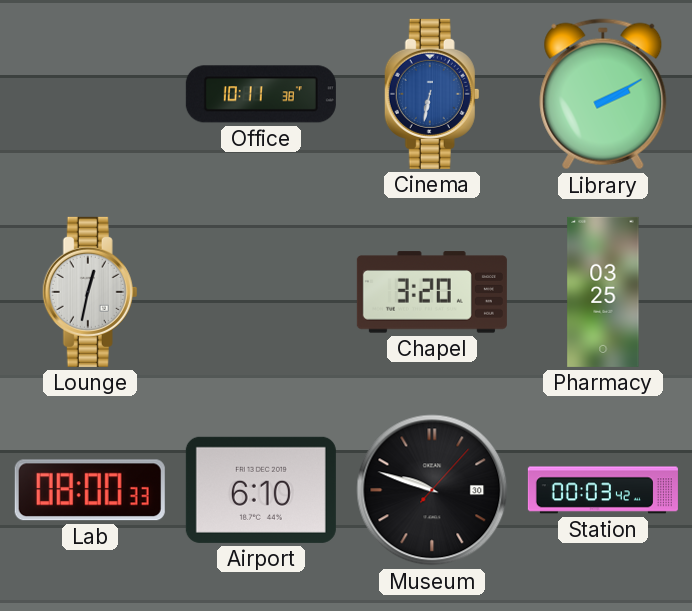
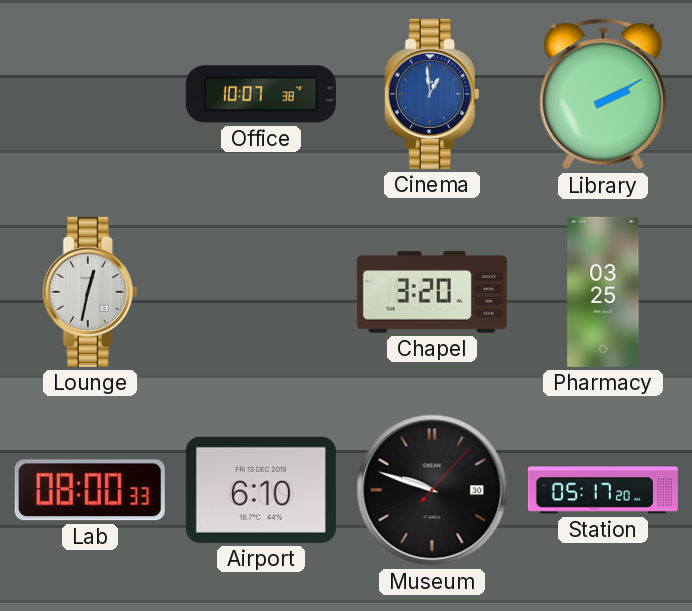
Office: 10:11 -> 10:07
Cinema: 6:32 -> 12:59
Station: 00:03 -> 05:17
